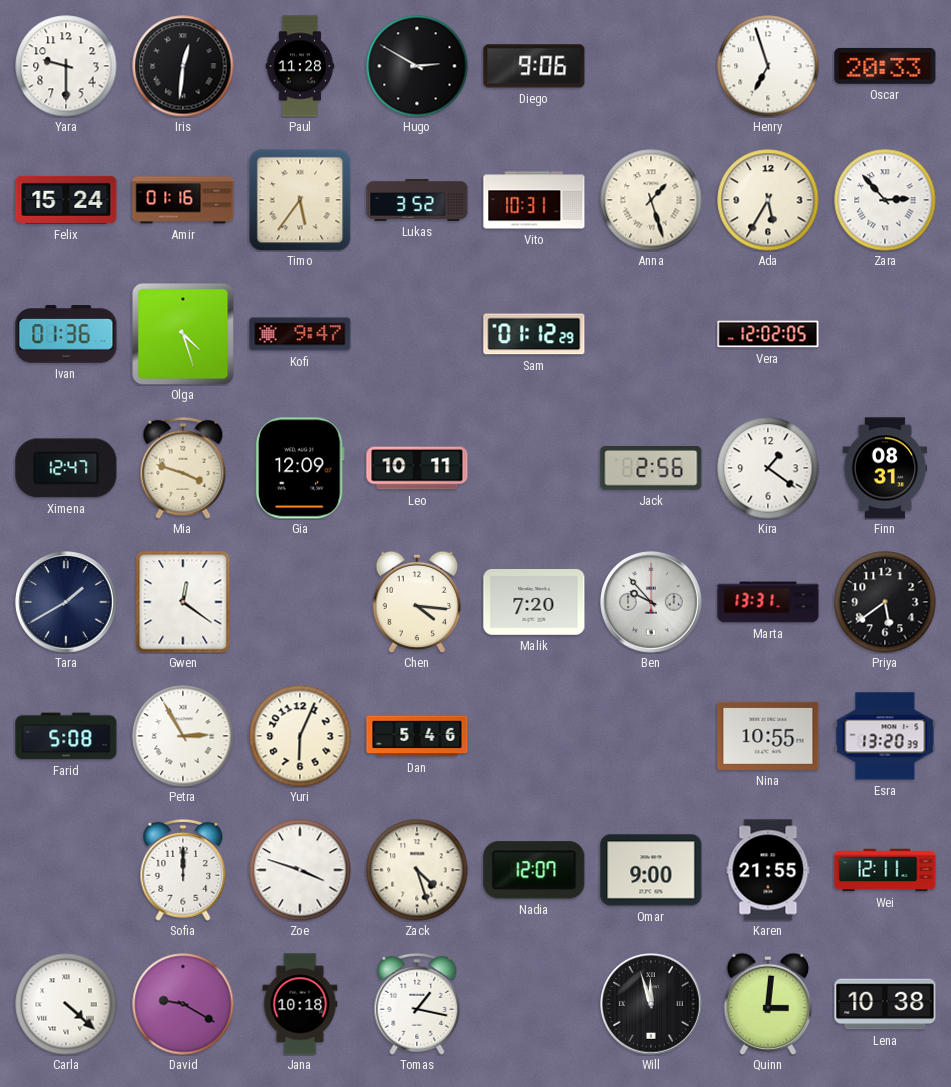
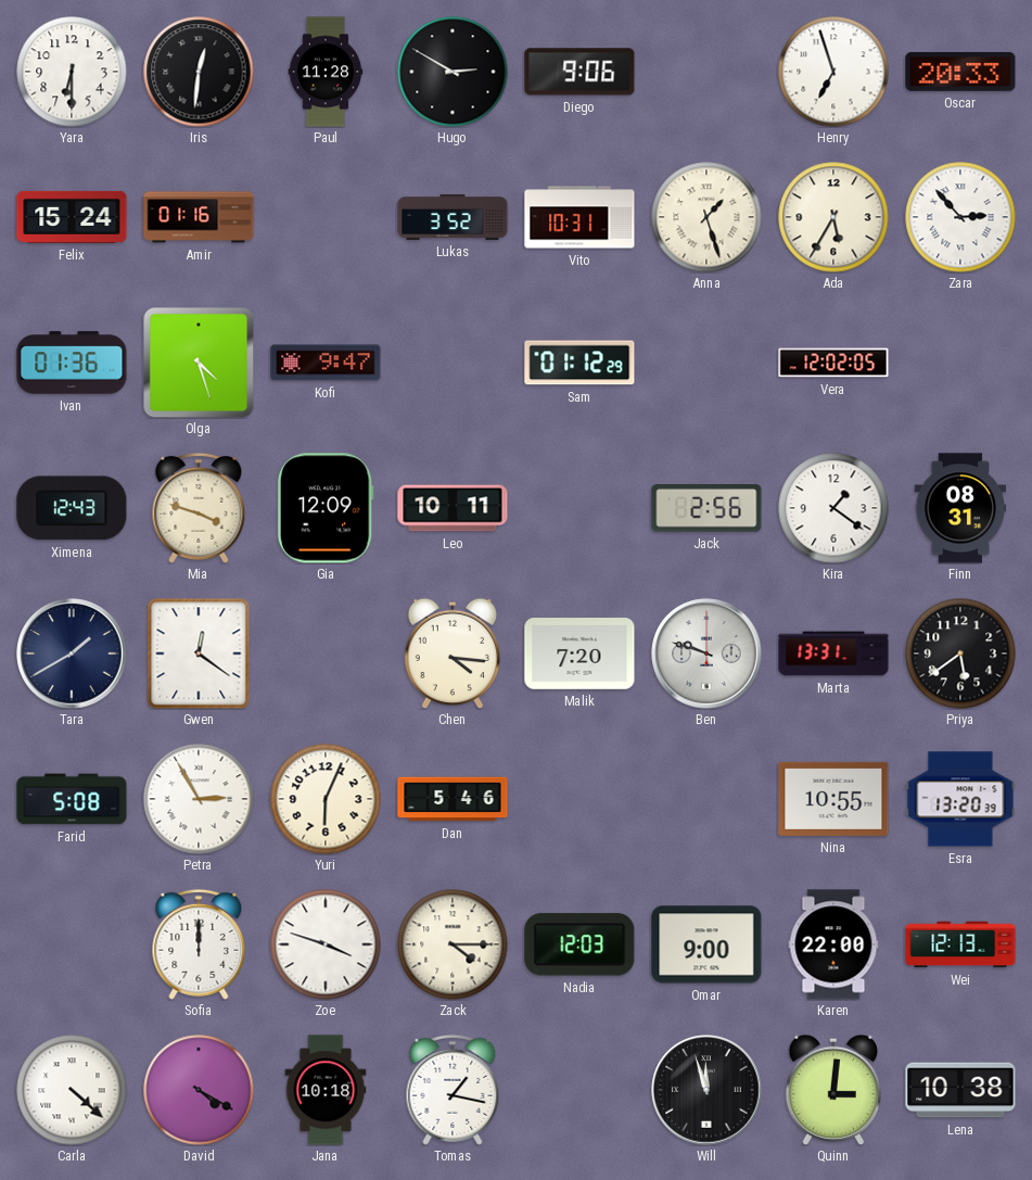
Yara: 9:30 -> 6:30
Timo: 5:36 -> none
Ximena: 12:47 -> 12:43
Ben: 9:53 -> 9:48
Zack: 4:27 -> 4:15
Nadia: 12:07 -> 12:03
Karen: 21:55 -> 22:00
Wei: 12:11 -> 12:13
David: 9:20 -> 4:20
